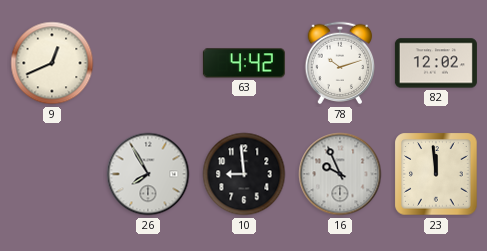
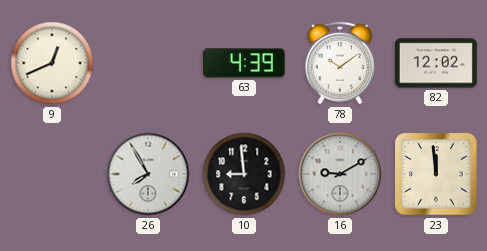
63: 4:42 -> 4:39
78: 10:12 -> 10:09
16: 9:56 -> 9:10
